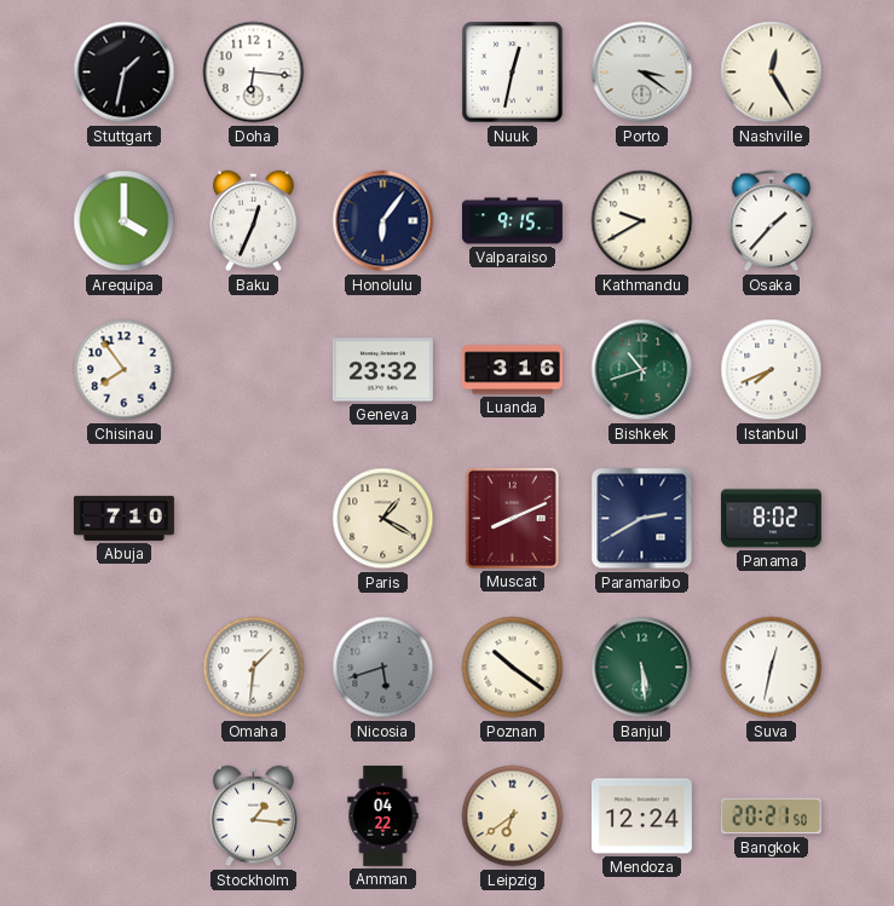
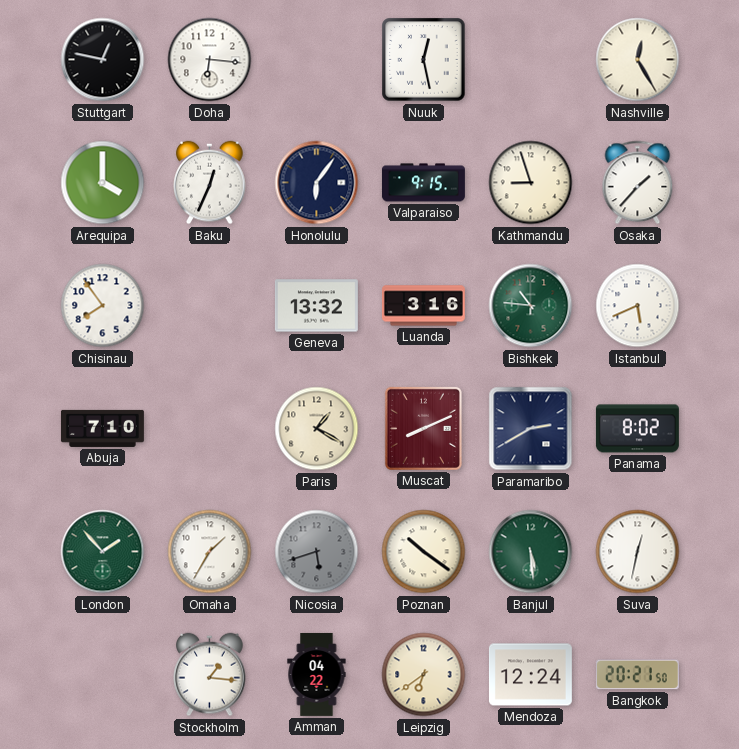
Stuttgart: 1:32 -> 12:47
Nuuk: 12:32 -> 12:28
Porto: 3:21 -> none
Kathmandu: 9:40 -> 8:57
Geneva: 23:32 -> 13:32
Bishkek: 10:42 -> 10:46
Istanbul: 7:41 -> 5:41
London: none -> 1:53
Omaha: 1:31 -> 1:35
